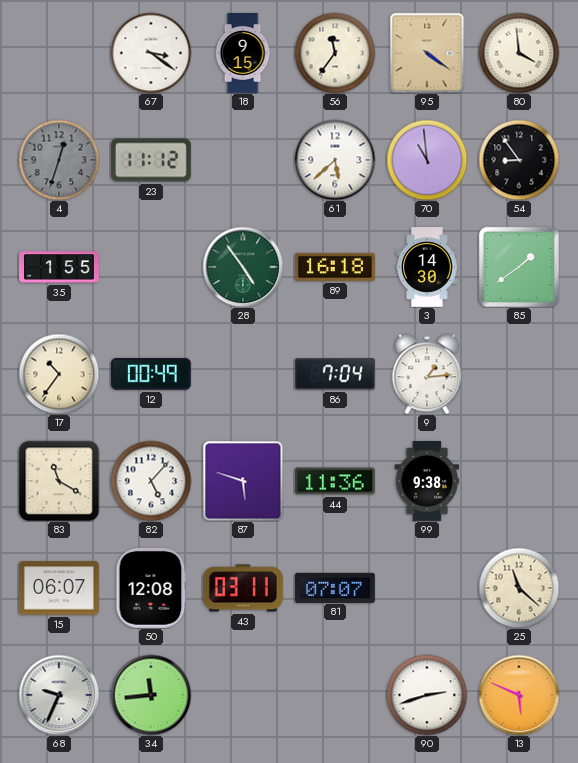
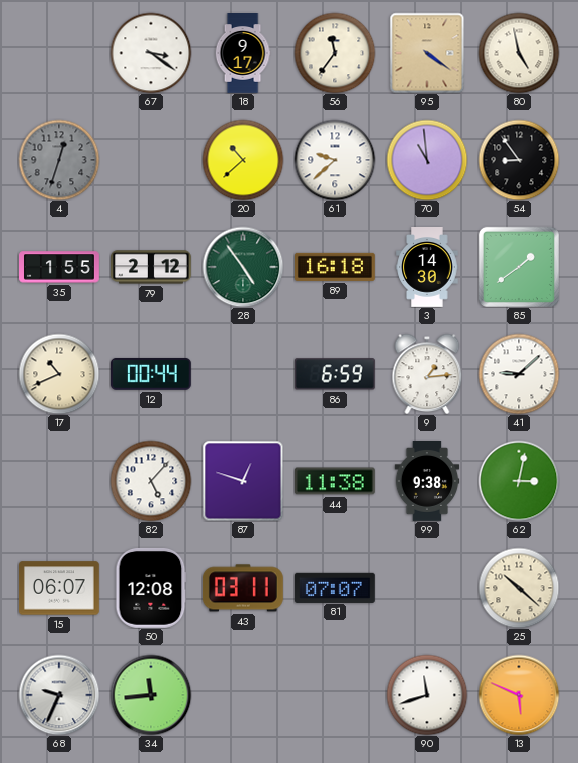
18: 9:15 -> 9:17
80: 3:59 -> 4:58
23: 11:12 -> none
20: none -> 10:38
61: 5:38 -> 9:38
79: none -> 2:12
17: 10:36 -> 10:41
12: 00:49 -> 00:44
86: 7:04 -> 6:59
41: none -> 9:08
83: 11:20 -> none
87: 5:48 -> 12:48
44: 11:36 -> 11:38
62: none -> 3:02
25: 11:22 -> 10:22
90: 2:42 -> 11:42
